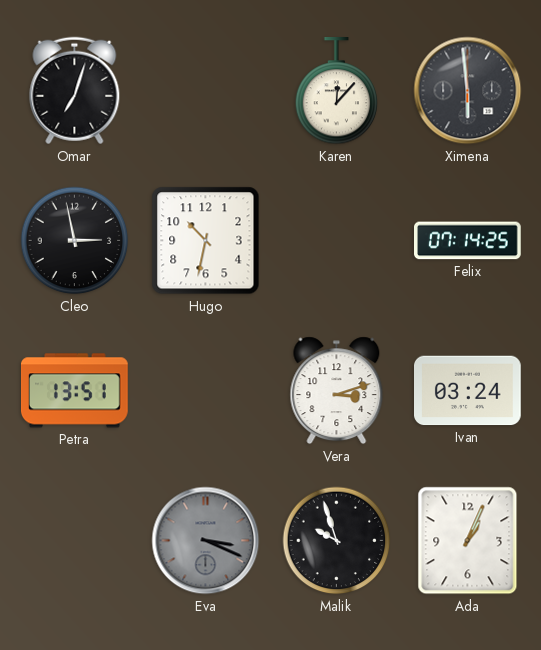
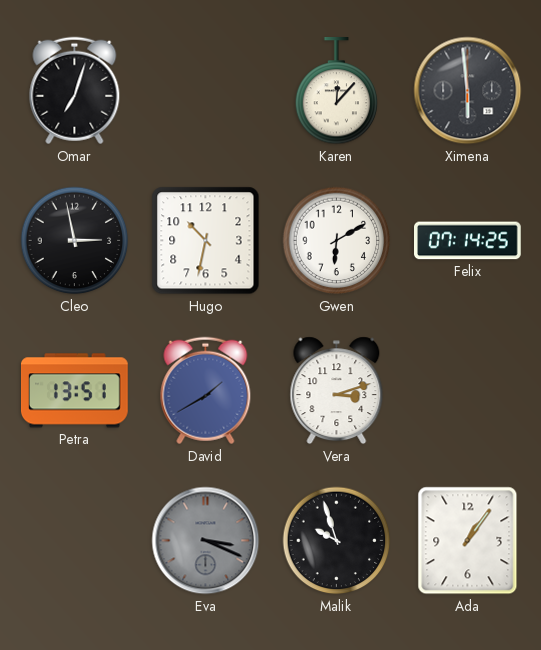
Gwen: none -> 6:10
David: none -> 1:40
Ivan: 03:24 -> none
Ada: 1:04 -> 1:06
